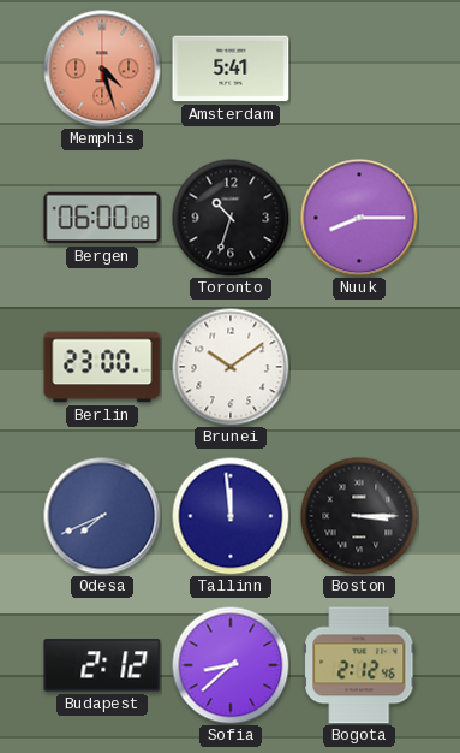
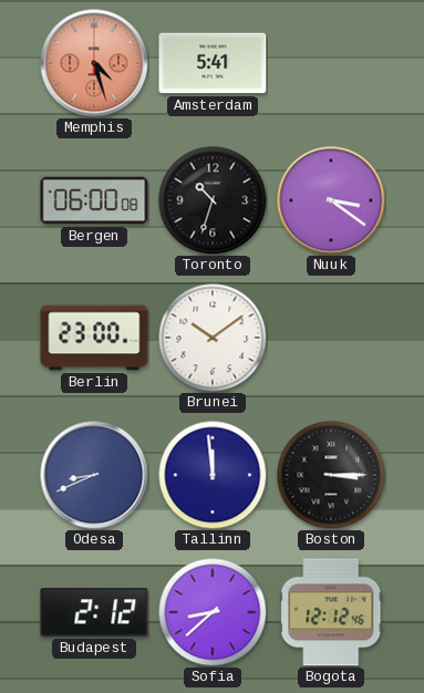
Nuuk: 8:15 -> 3:21
Odesa: 7:41 -> 8:41
Bogota: 2:12 -> 12:12
